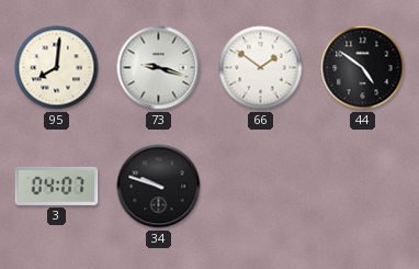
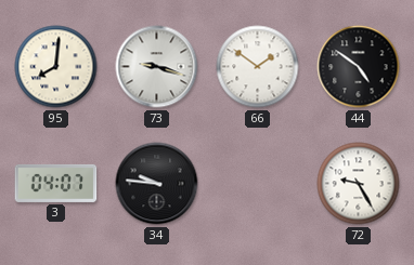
34: 9:48 -> 9:46
72: none -> 9:25
